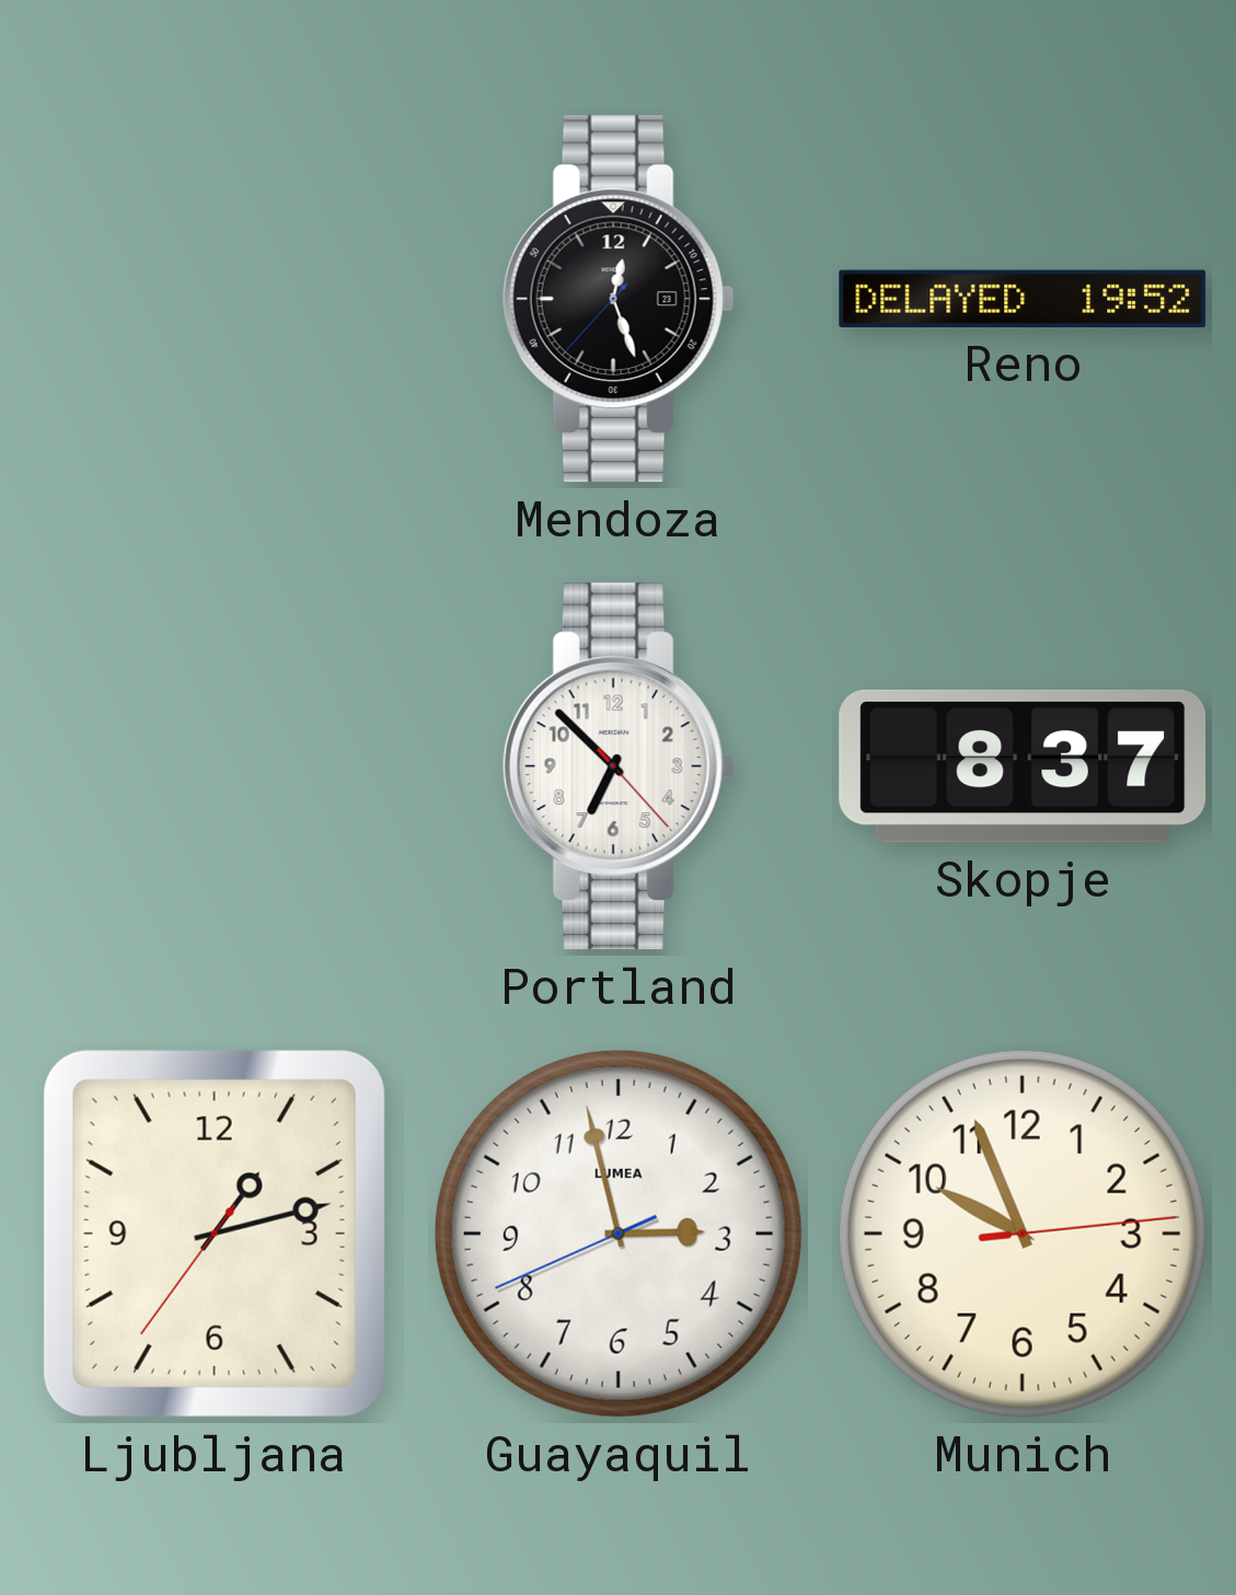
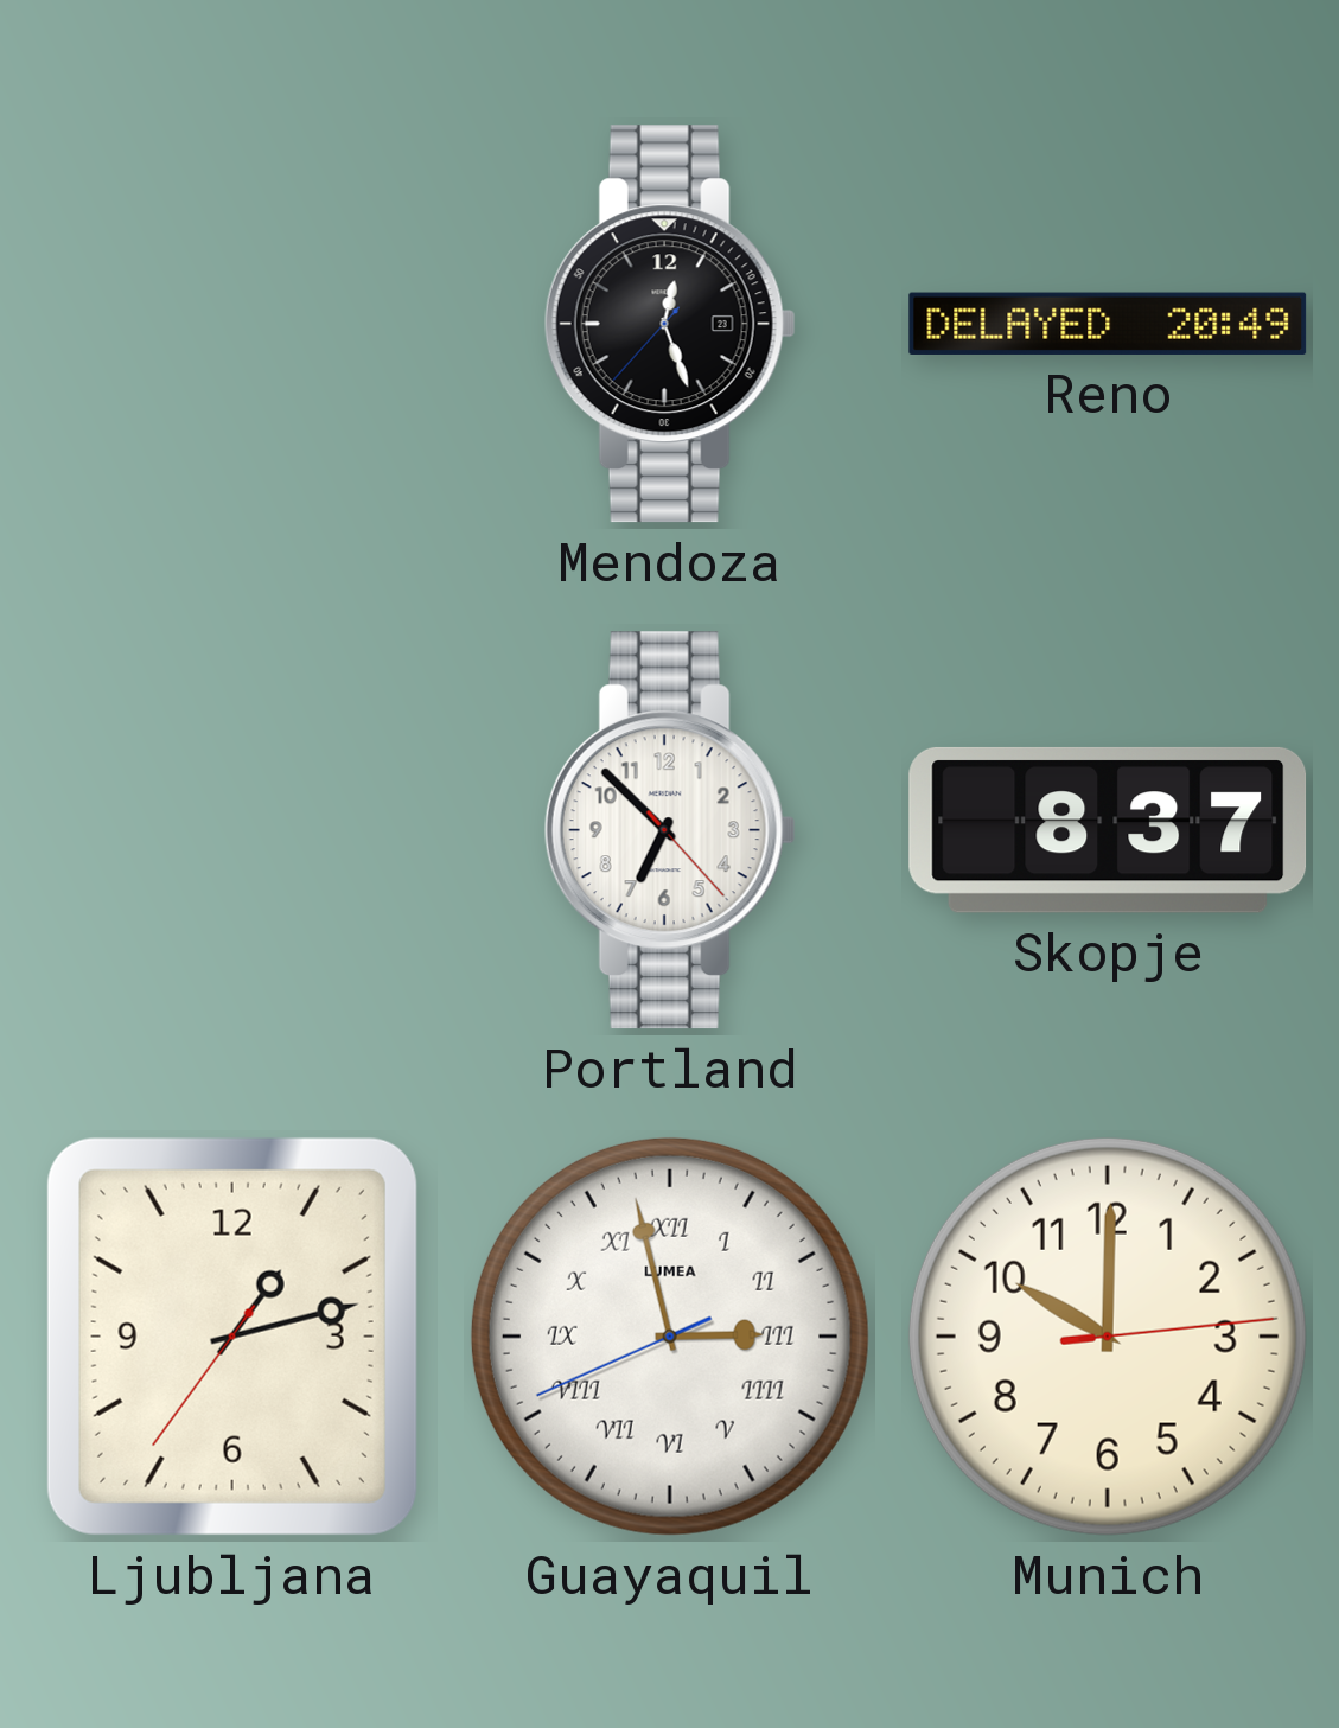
Reno: 19:52 -> 20:49
Guayaquil numerals: Arabic -> Roman
Munich: 9:56 -> 10:00
